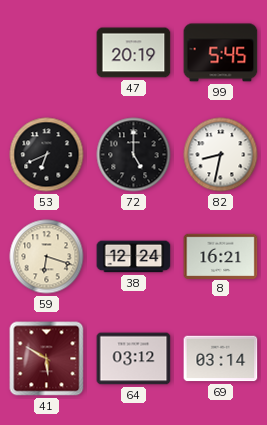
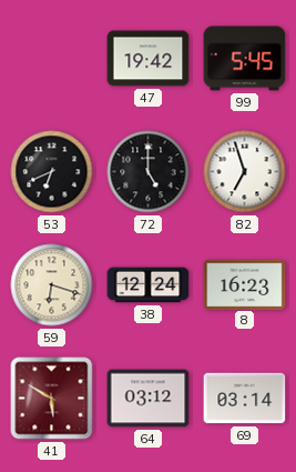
47: 20:19 -> 19:42
82: 8:32 -> 6:57
8: 16:21 -> 16:23
